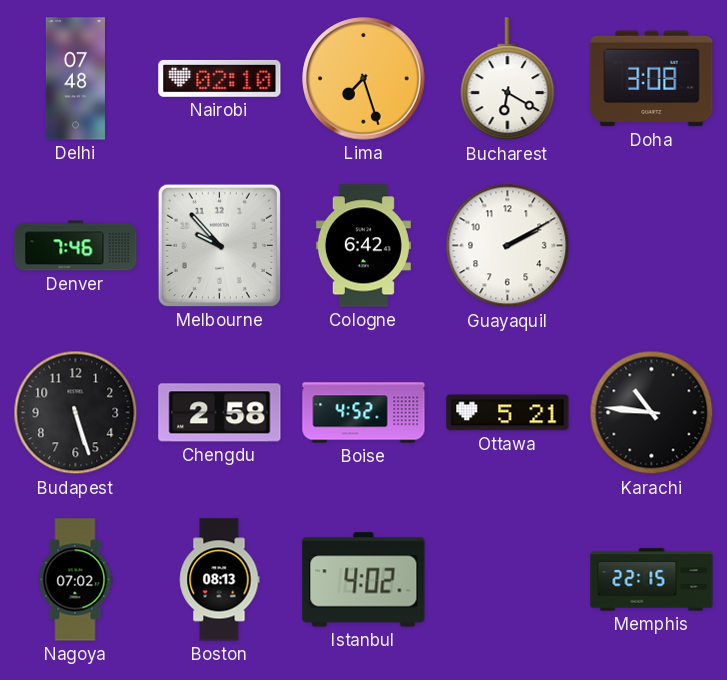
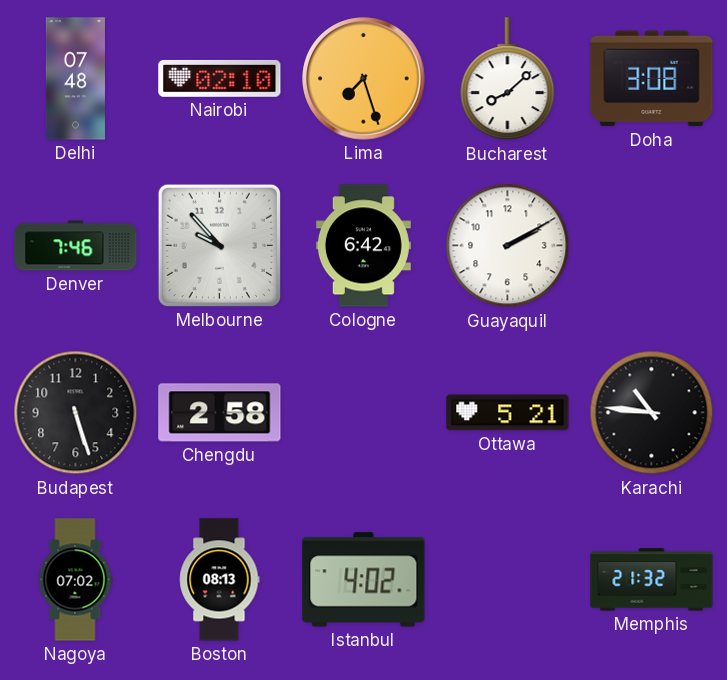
Bucharest: 6:20 -> 8:08
Boise: 4:52 -> none
Memphis: 22:15 -> 21:32
